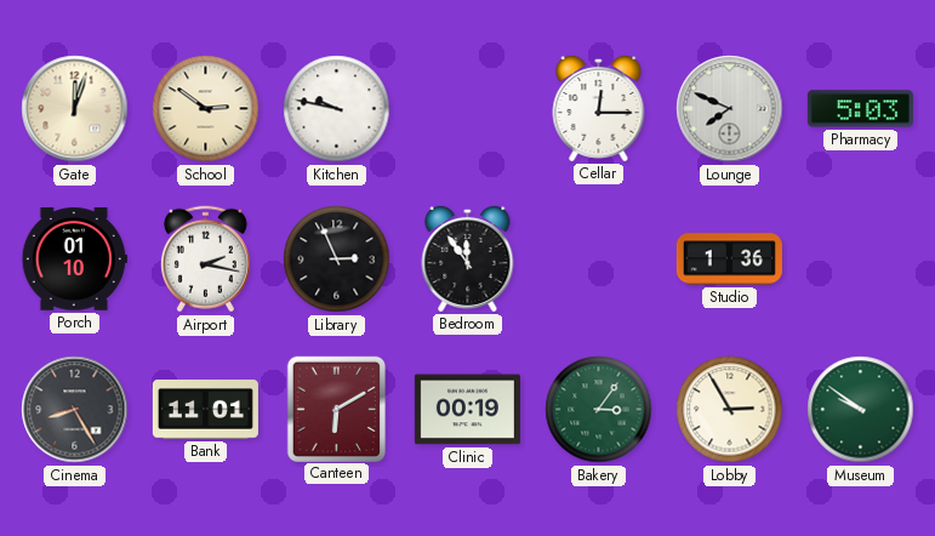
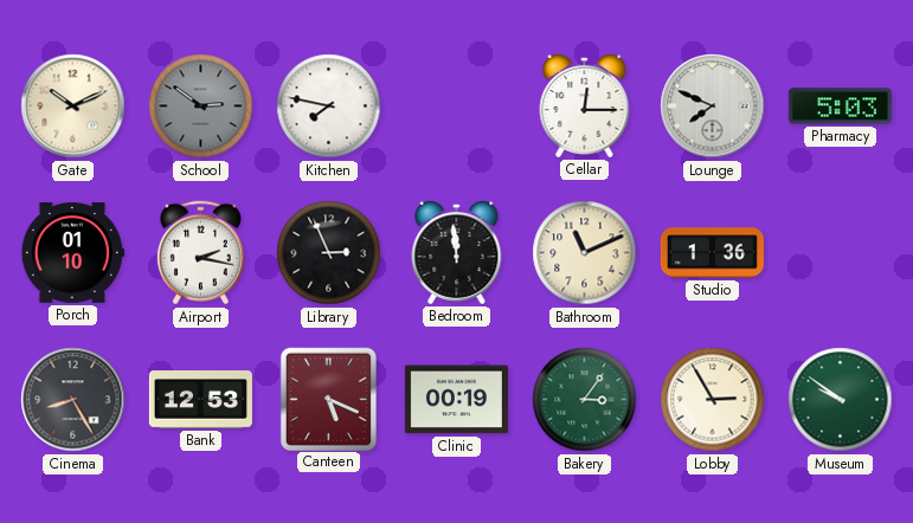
Gate: 12:03 -> 10:11
School dial: cream -> grey
Kitchen: 9:47 -> 7:47
Bedroom: 11:54 -> 11:59
Bathroom: none -> 11:11
Bank: 11:01 -> 12:53
Canteen: 6:10 -> 5:19
